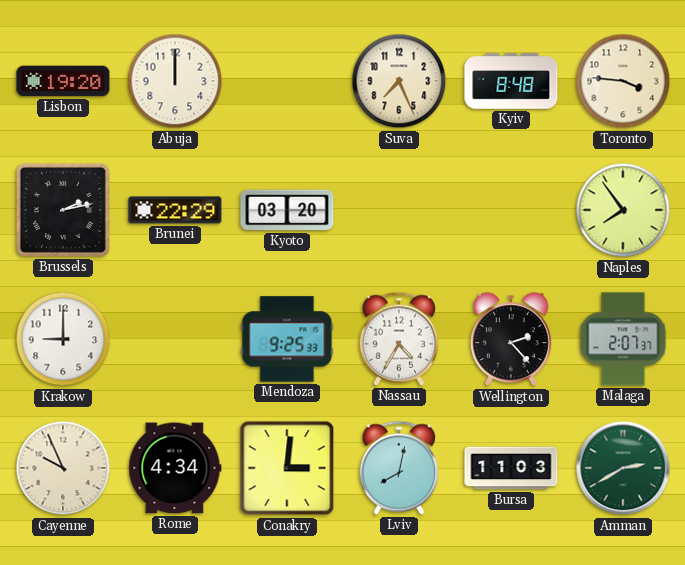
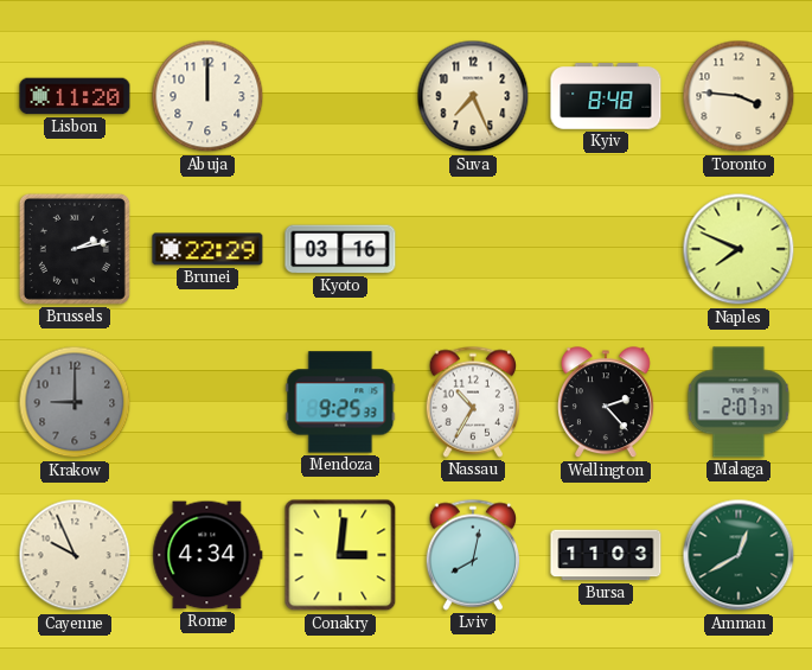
Lisbon: 19:20 -> 11:20
Kyoto: 03:20 -> 03:16
Naples: 7:54 -> 7:49
Krakow dial: white -> grey
Nassau: 4:35 -> 10:35
Amman: 2:40 -> 12:40
